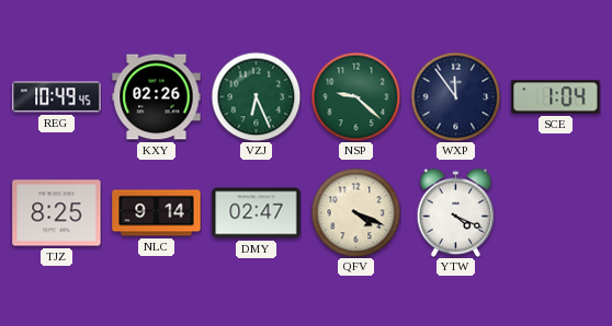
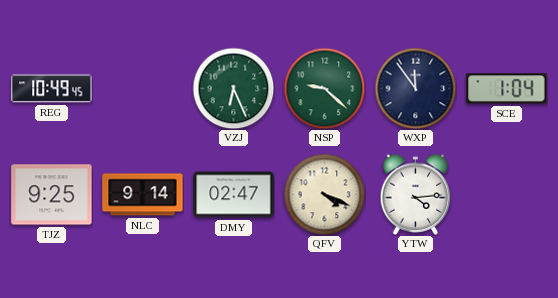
KXY: 02:26 -> none
TJZ: 8:25 -> 9:25
YTW: 4:19 -> 4:14
